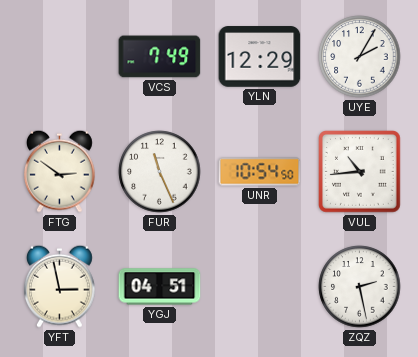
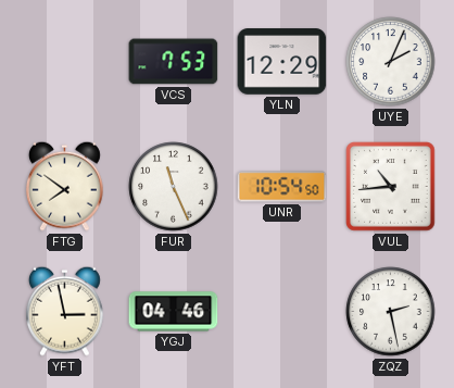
VCS: 7:49 -> 7:53
UYE: 2:05 -> 2:04
FTG: 2:51 -> 7:51
YGJ: 04:51 -> 04:46
